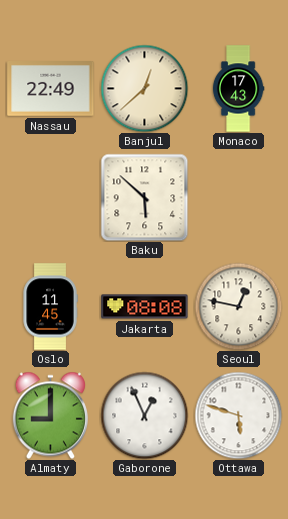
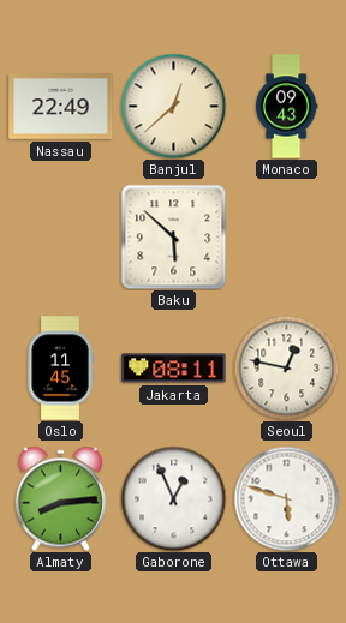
Monaco: 17:43 -> 09:43
Jakarta: 08:08 -> 08:11
Almaty: 9:00 -> 8:14
